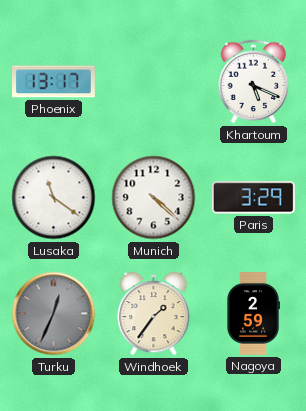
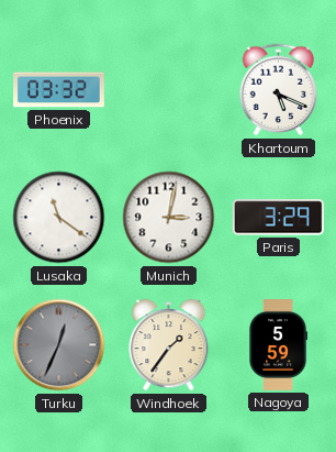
Phoenix: 13:17 -> 03:32
Munich: 4:22 -> 3:02
Nagoya: 2:59 -> 5:59
